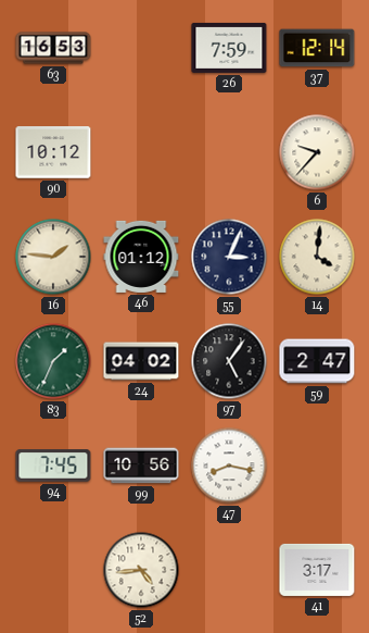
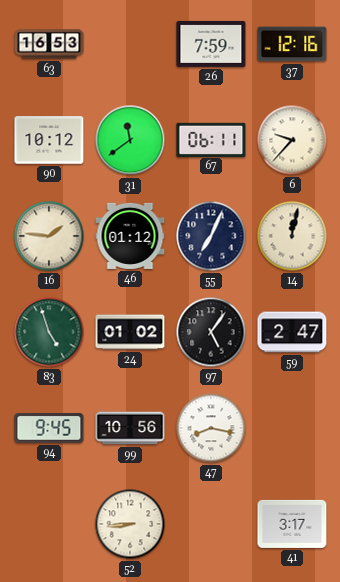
37: 12:14 -> 12:16
31: none -> 11:39
67: none -> 06:11
55: 3:04 -> 7:04
14: 4:01 -> 12:02
83: 1:34 -> 4:57
24: 04:02 -> 01:02
94: 7:45 -> 9:45
52: 4:44 -> 8:44
